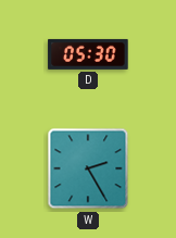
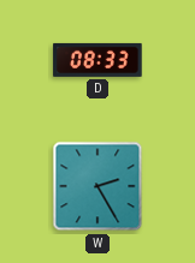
D: 05:30 -> 08:33
